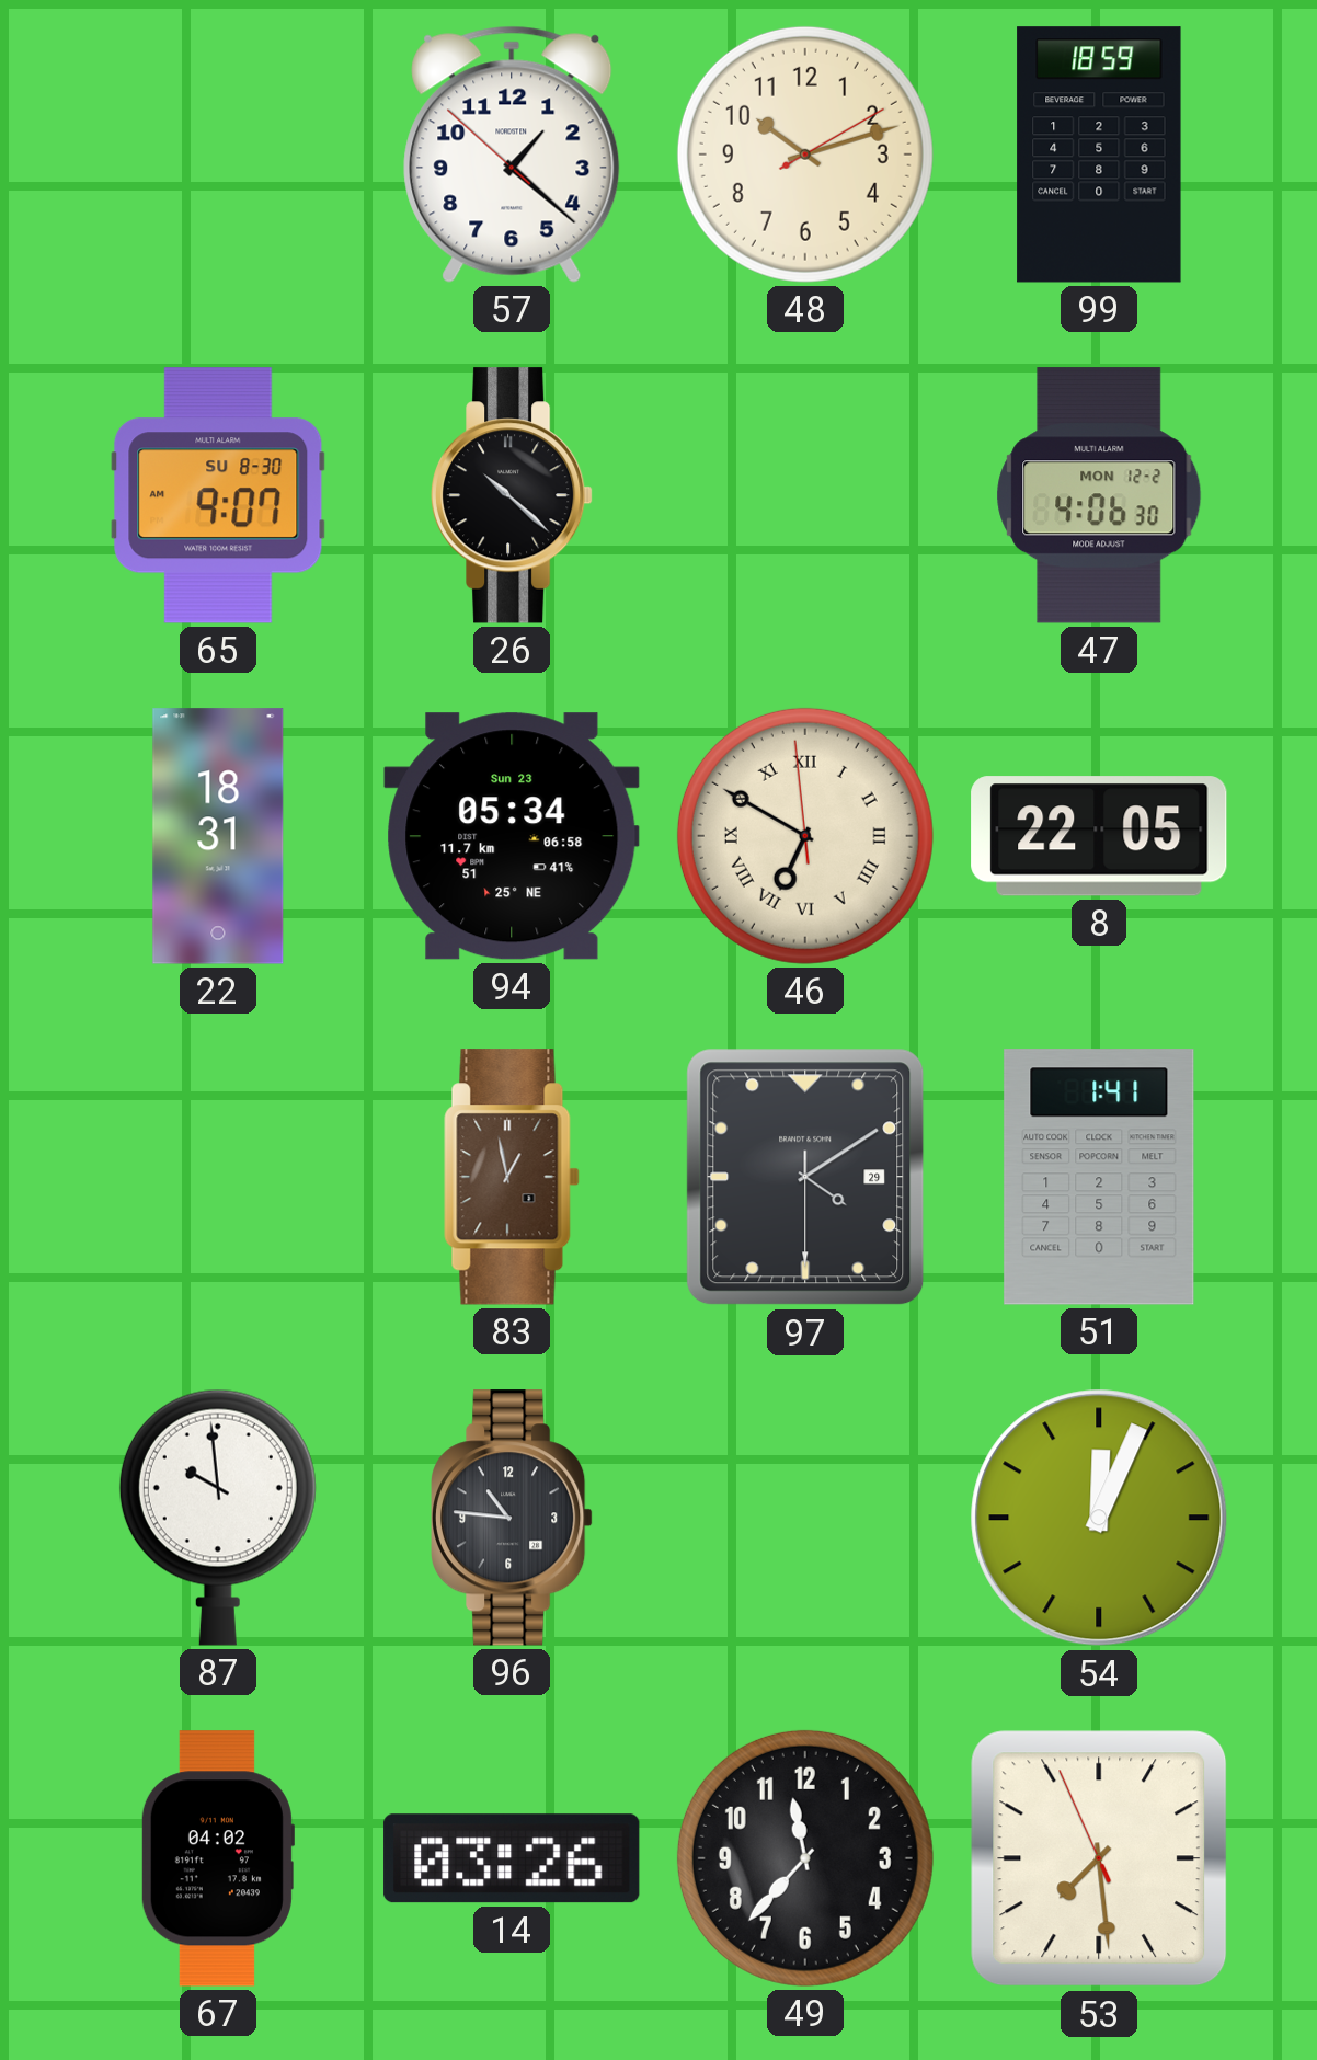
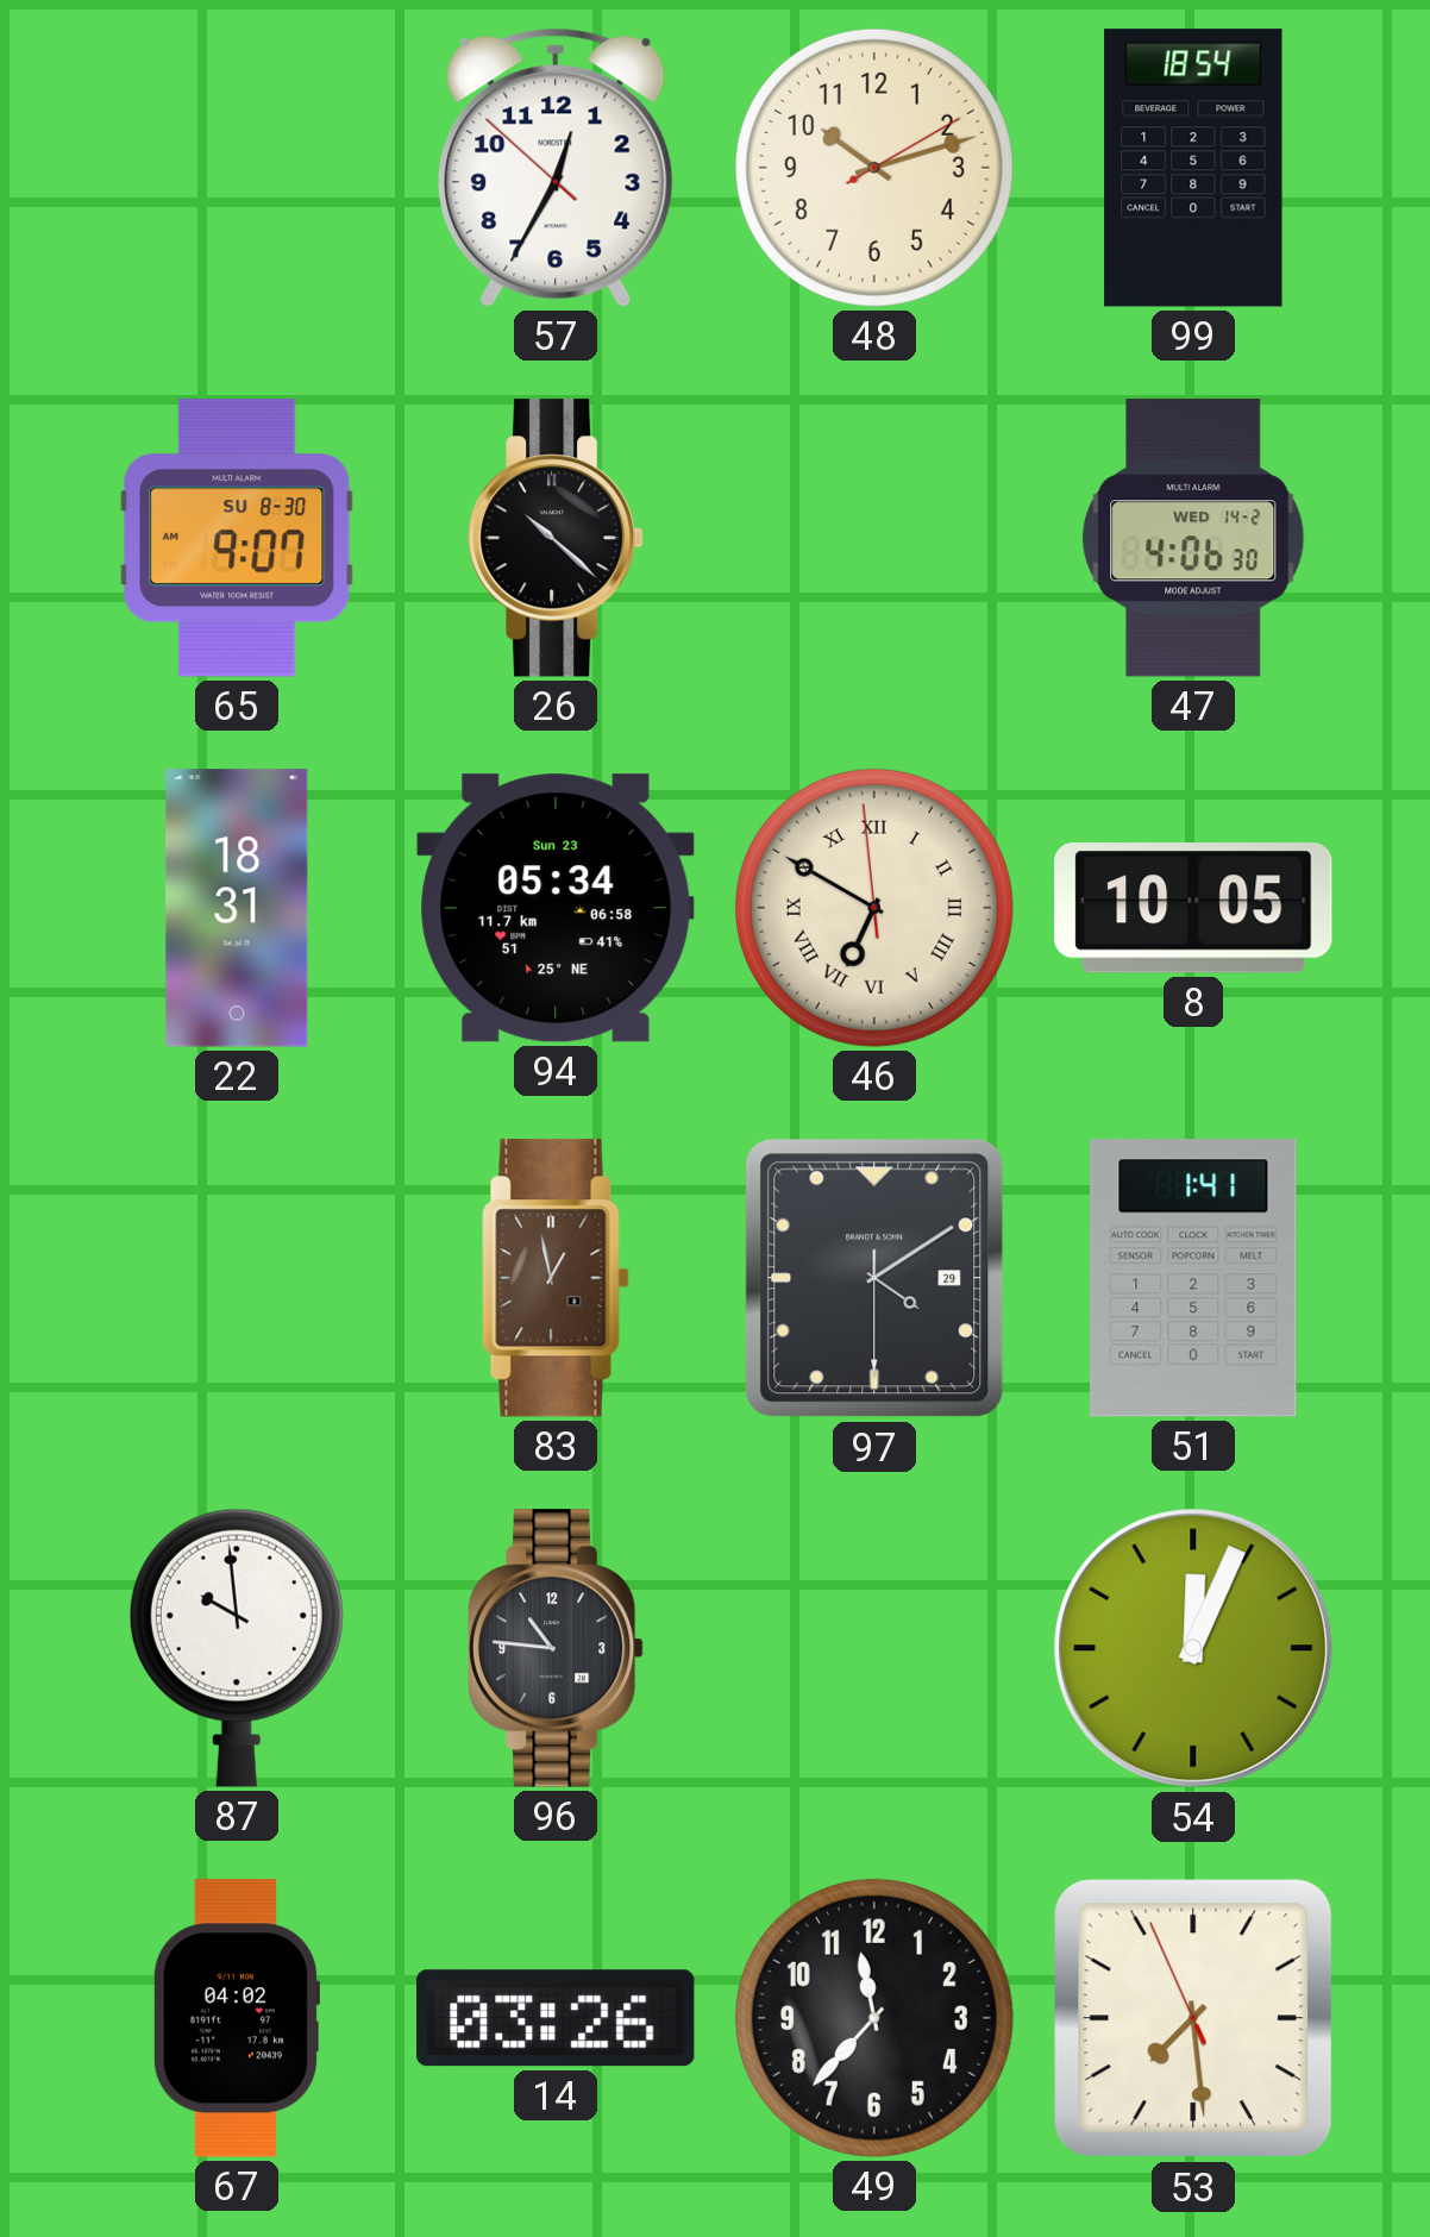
57: 1:21 -> 12:34
99: 18:59 -> 18:54
47 date: MON 12-2 -> WED 14-2
8: 22:05 -> 10:05
